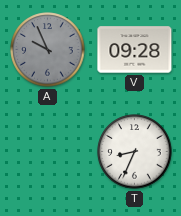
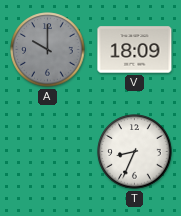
A: 9:56 -> 10:00
V: 09:28 -> 18:09
